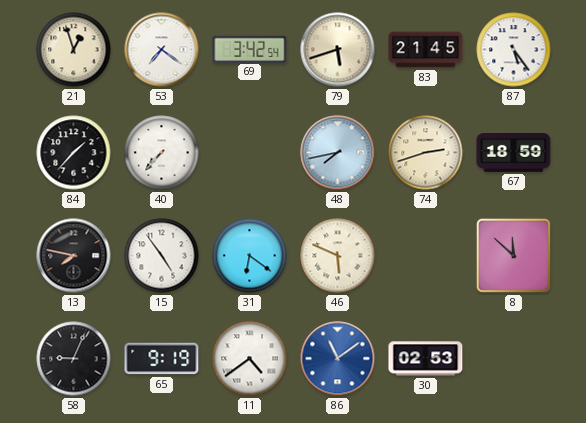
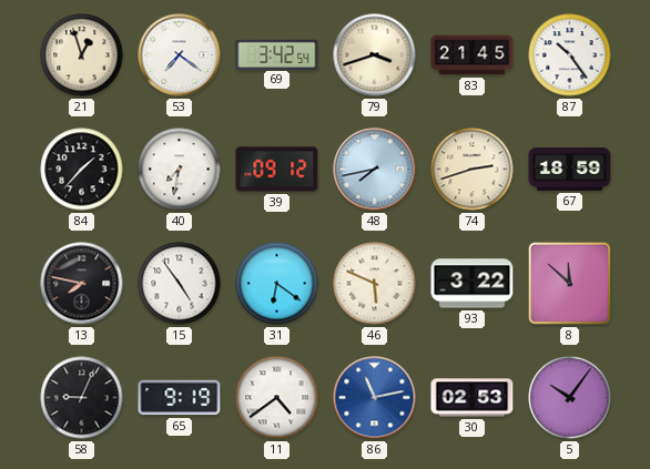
79: 5:42 -> 3:42
87: 5:24 -> 10:24
40: 7:37 -> 7:32
39: none -> 09:12
93: none -> 3:22
86: 11:09 -> 11:13
5: none -> 10:06
